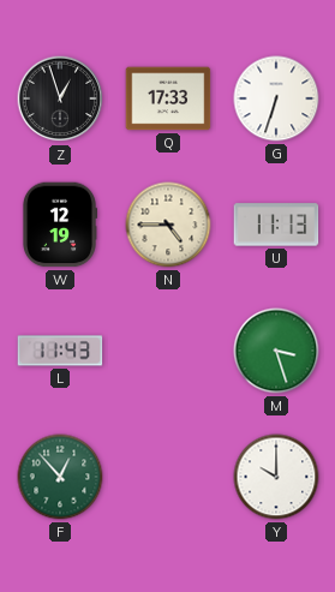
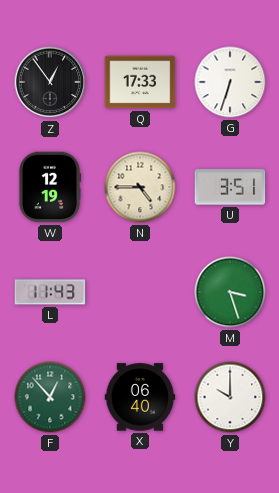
Z: 12:57 -> 12:54
U: 11:13 -> 3:51
X: none -> 06:40
